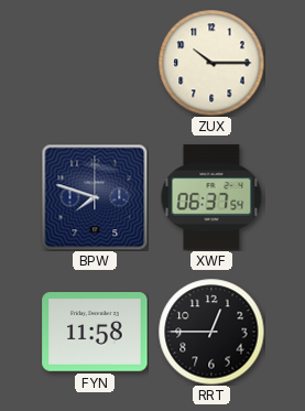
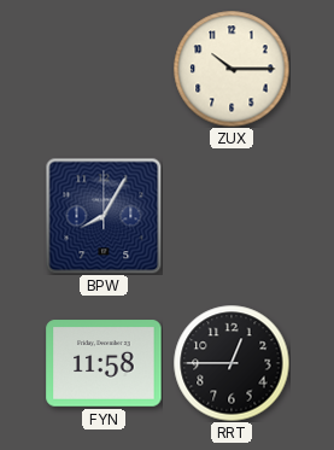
BPW: 7:48 -> 8:05
XWF: 06:37 -> none
